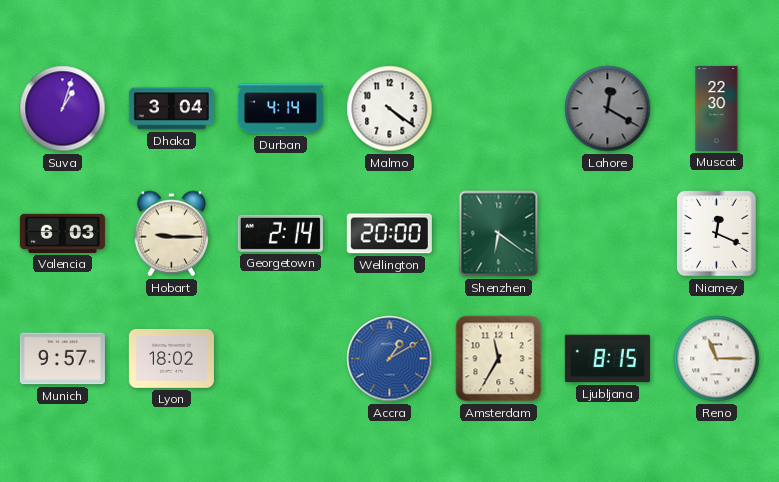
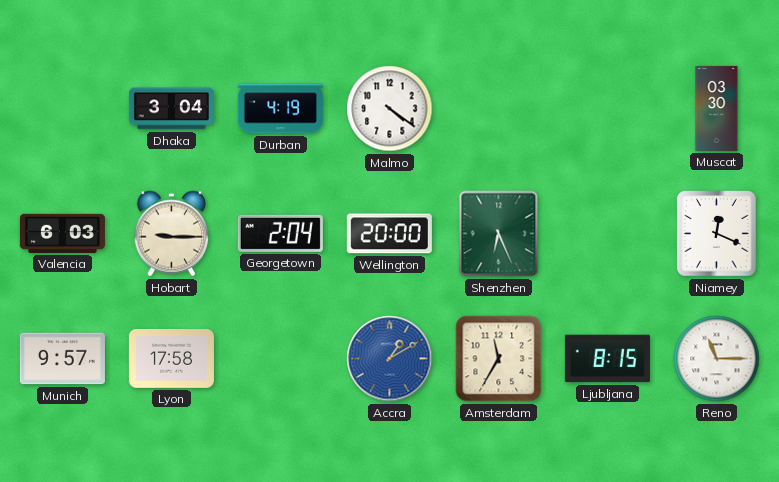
Suva: 1:03 -> none
Durban: 4:14 -> 4:19
Lahore: 12:20 -> none
Muscat: 22:30 -> 03:30
Georgetown: 2:14 -> 2:04
Shenzhen: 6:21 -> 6:26
Lyon: 18:02 -> 17:58
